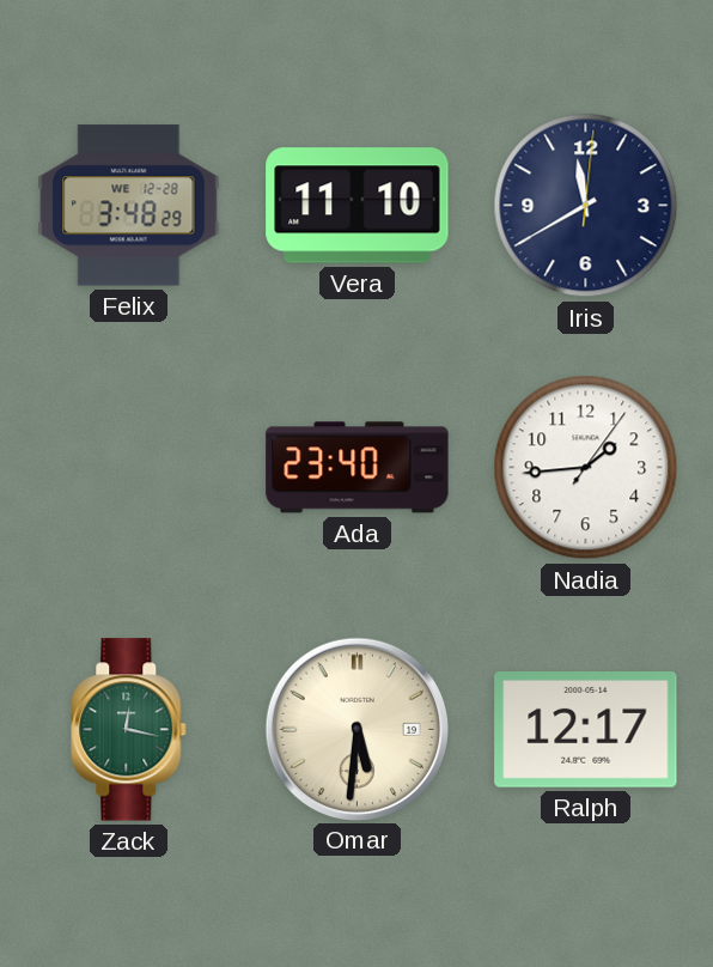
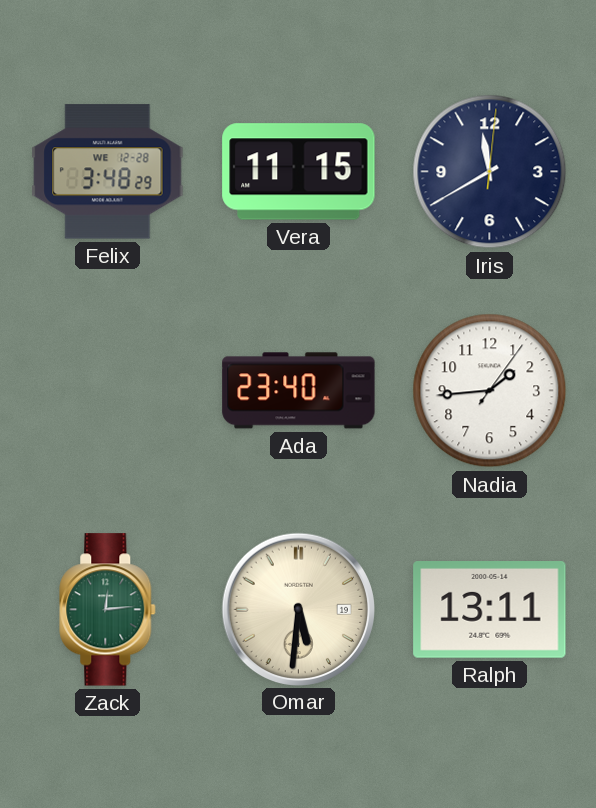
Vera: 11:10 -> 11:15
Zack: 12:17 -> 12:14
Ralph: 12:17 -> 13:11
